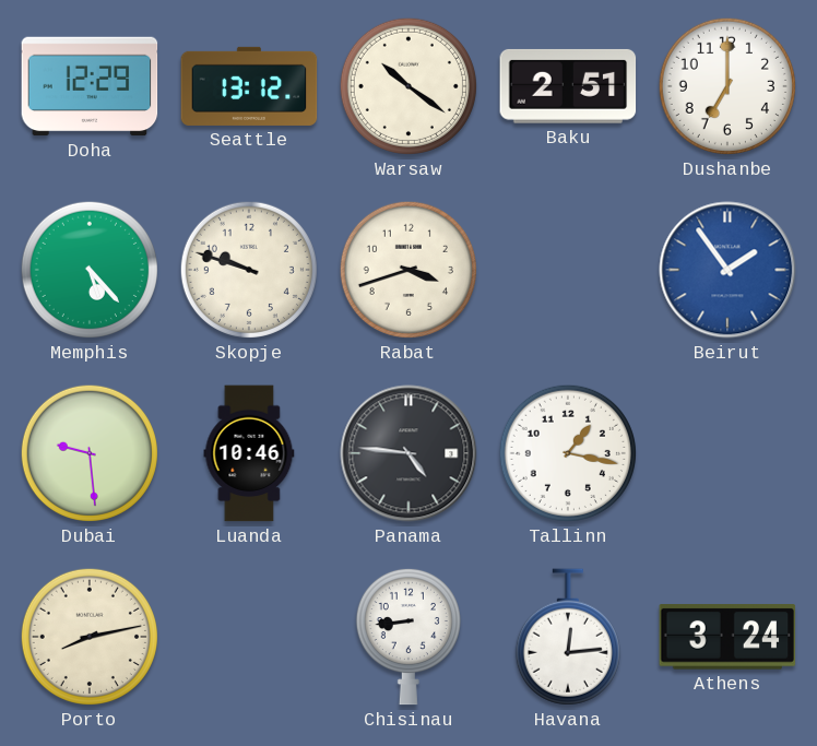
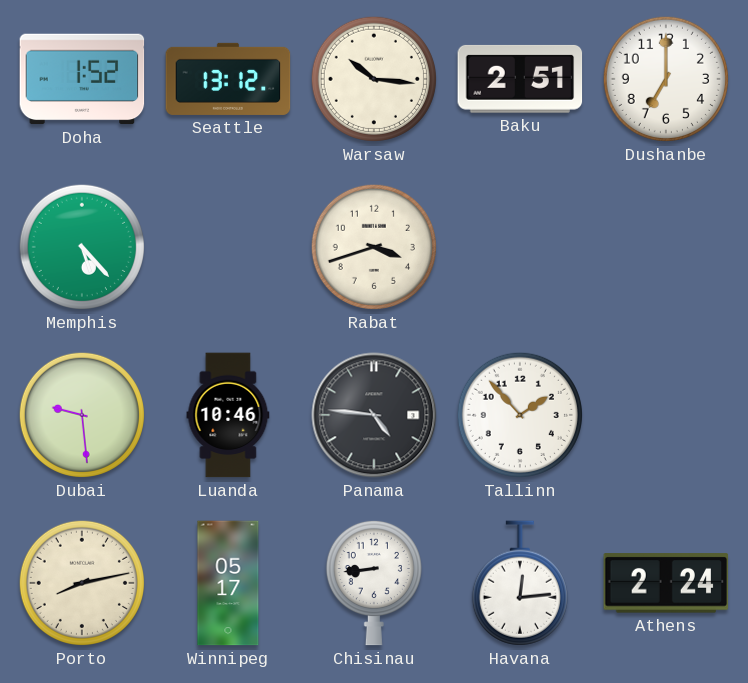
Doha: 12:29 -> 1:52
Warsaw: 10:21 -> 10:16
Skopje: 9:48 -> none
Beirut: 1:54 -> none
Tallinn: 1:17 -> 1:53
Winnipeg: none -> 05:17
Athens: 3:24 -> 2:24
